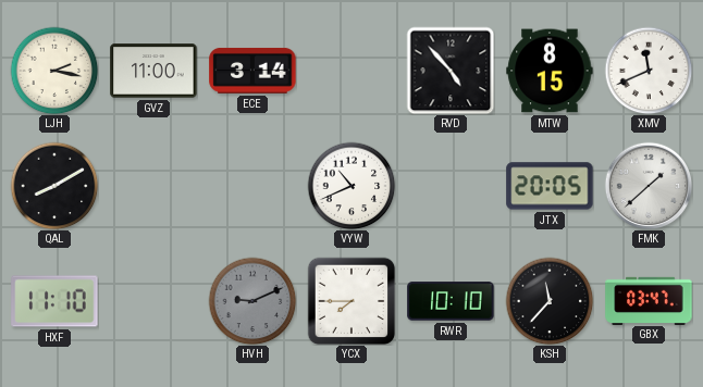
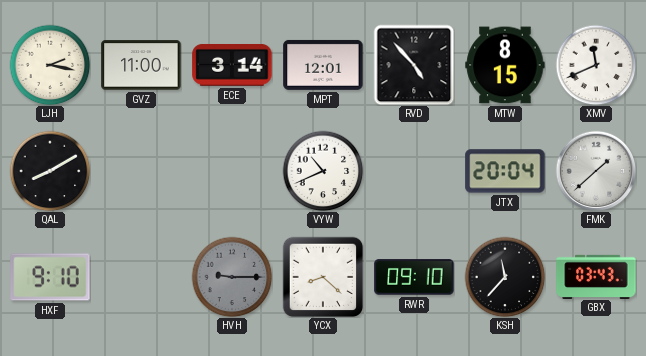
MPT: none -> 12:01
JTX: 20:05 -> 20:04
HXF: 11:10 -> 9:10
HVH: 9:11 -> 9:15
YCX: 7:45 -> 8:22
RWR: 10:10 -> 09:10
GBX: 03:47 -> 03:43
